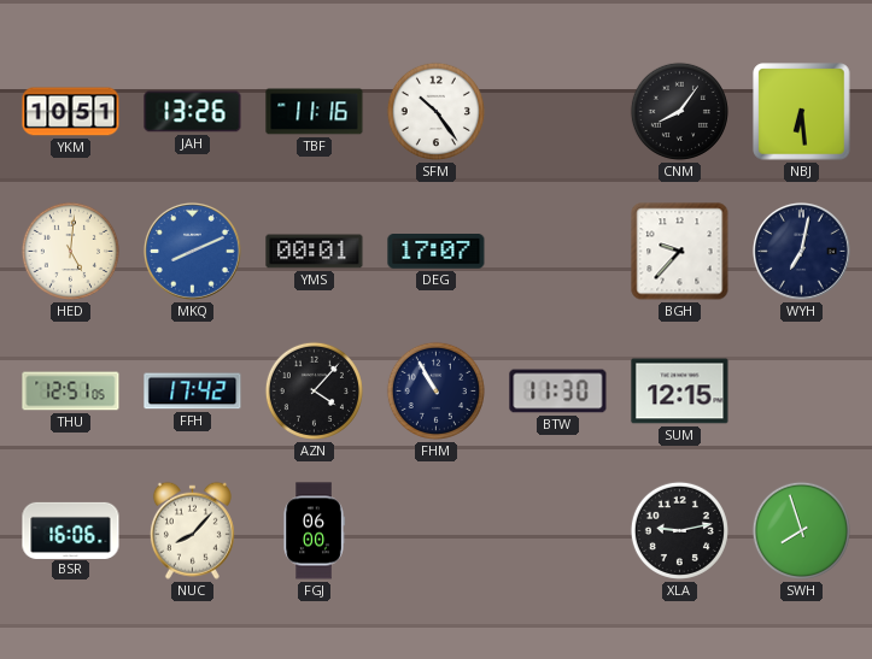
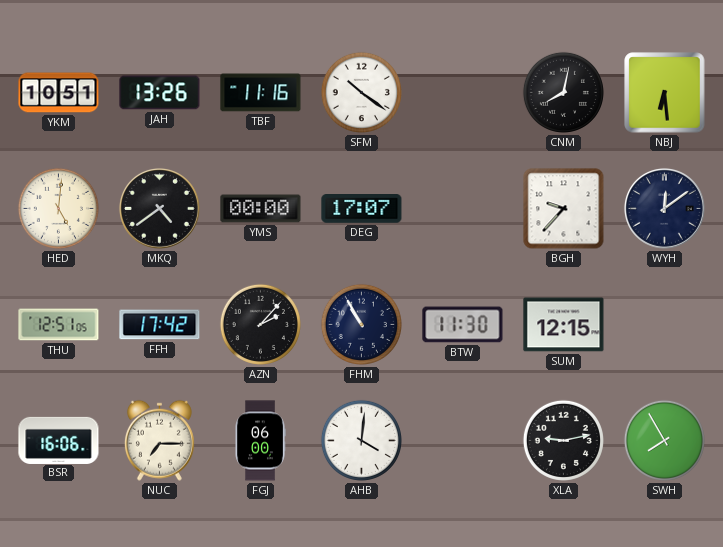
SFM: 10:24 -> 10:21
CNM: 8:06 -> 8:02
MKQ: 8:11 -> 4:39
MKQ dial: blue -> black
YMS: 00:01 -> 00:00
WYH: 7:02 -> 12:09
AZN: 4:07 -> 2:07
NUC: 8:07 -> 7:15
AHB: none -> 4:01
SWH: 7:57 -> 7:55
